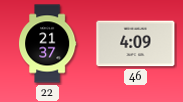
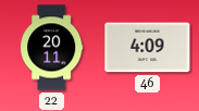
22: 21:37 -> 20:11
